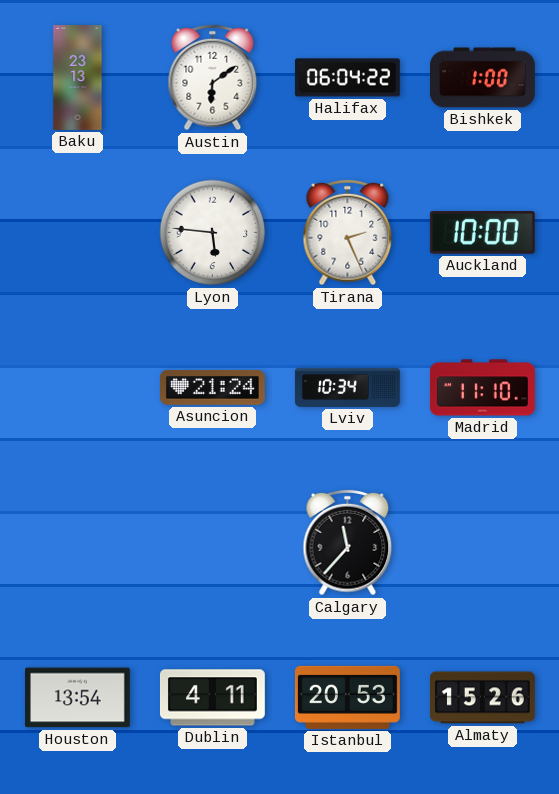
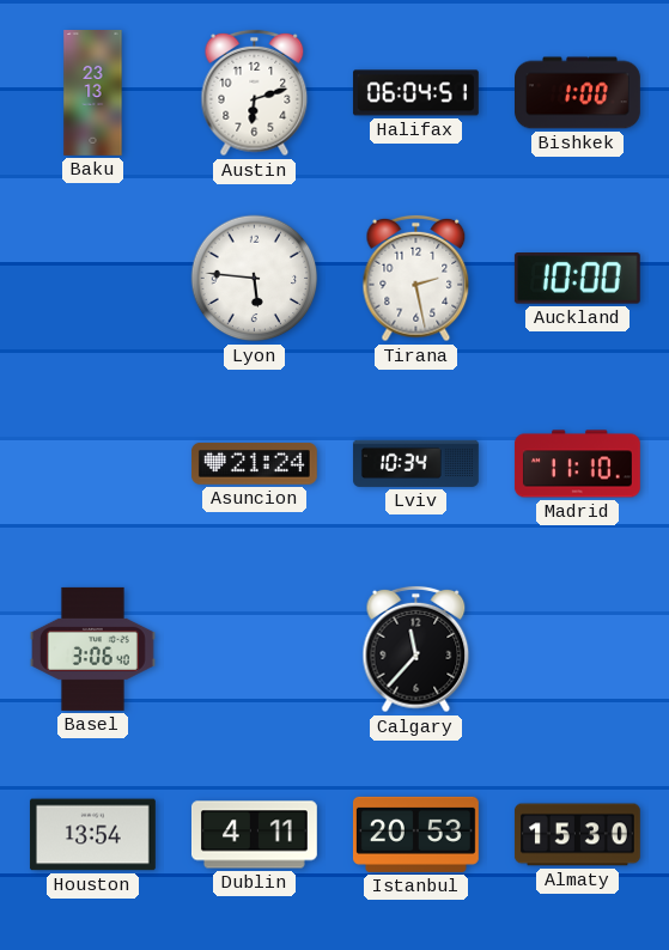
Austin: 6:09 -> 6:12
Halifax: 06:04:22 -> 06:04:51
Tirana: 2:26 -> 2:28
Basel: none -> 3:06
Almaty: 15:26 -> 15:30
